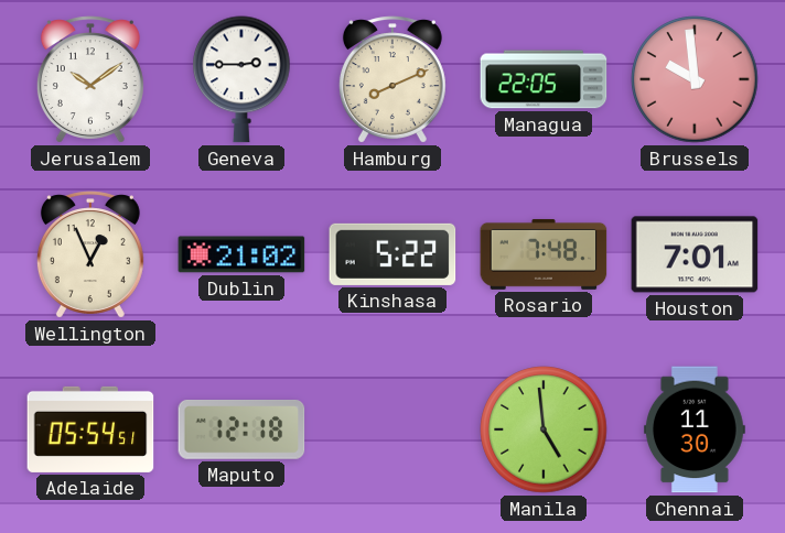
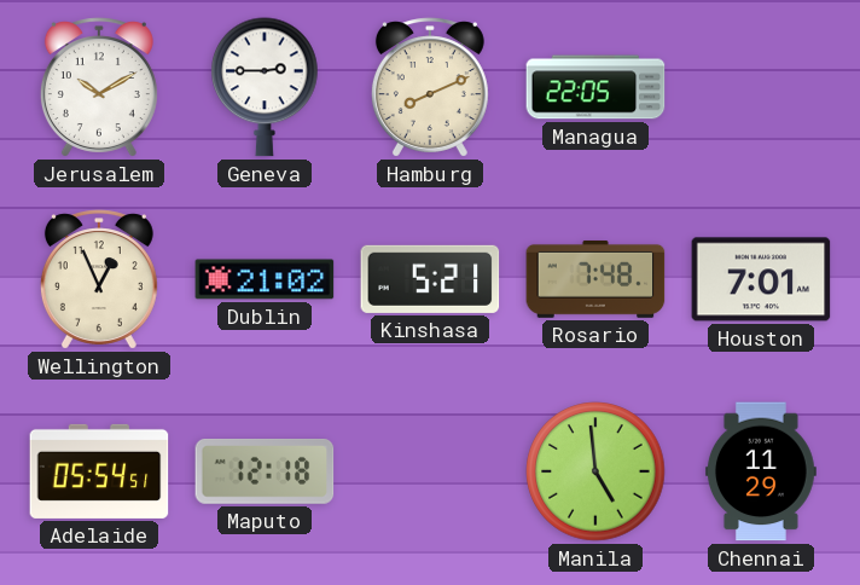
Jerusalem: 10:09 -> 10:10
Brussels: 9:59 -> none
Kinshasa: 5:22 -> 5:21
Chennai: 11:30 -> 11:29
